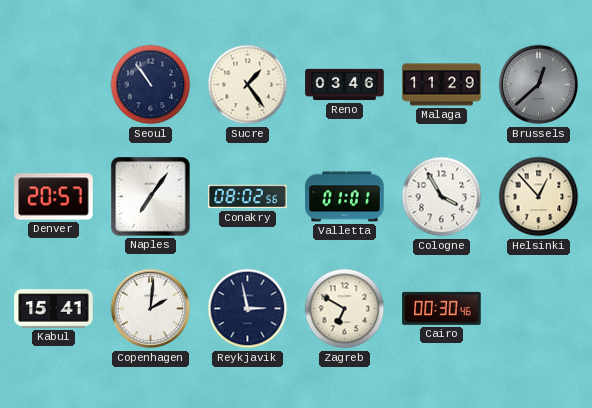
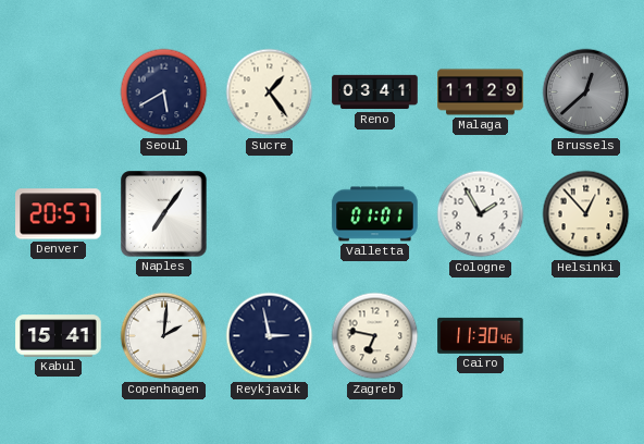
Seoul: 10:54 -> 5:40
Reno: 03:46 -> 03:41
Conakry: 08:02 -> none
Cologne: 3:55 -> 1:55
Zagreb: 6:50 -> 6:47
Cairo: 00:30 -> 11:30
